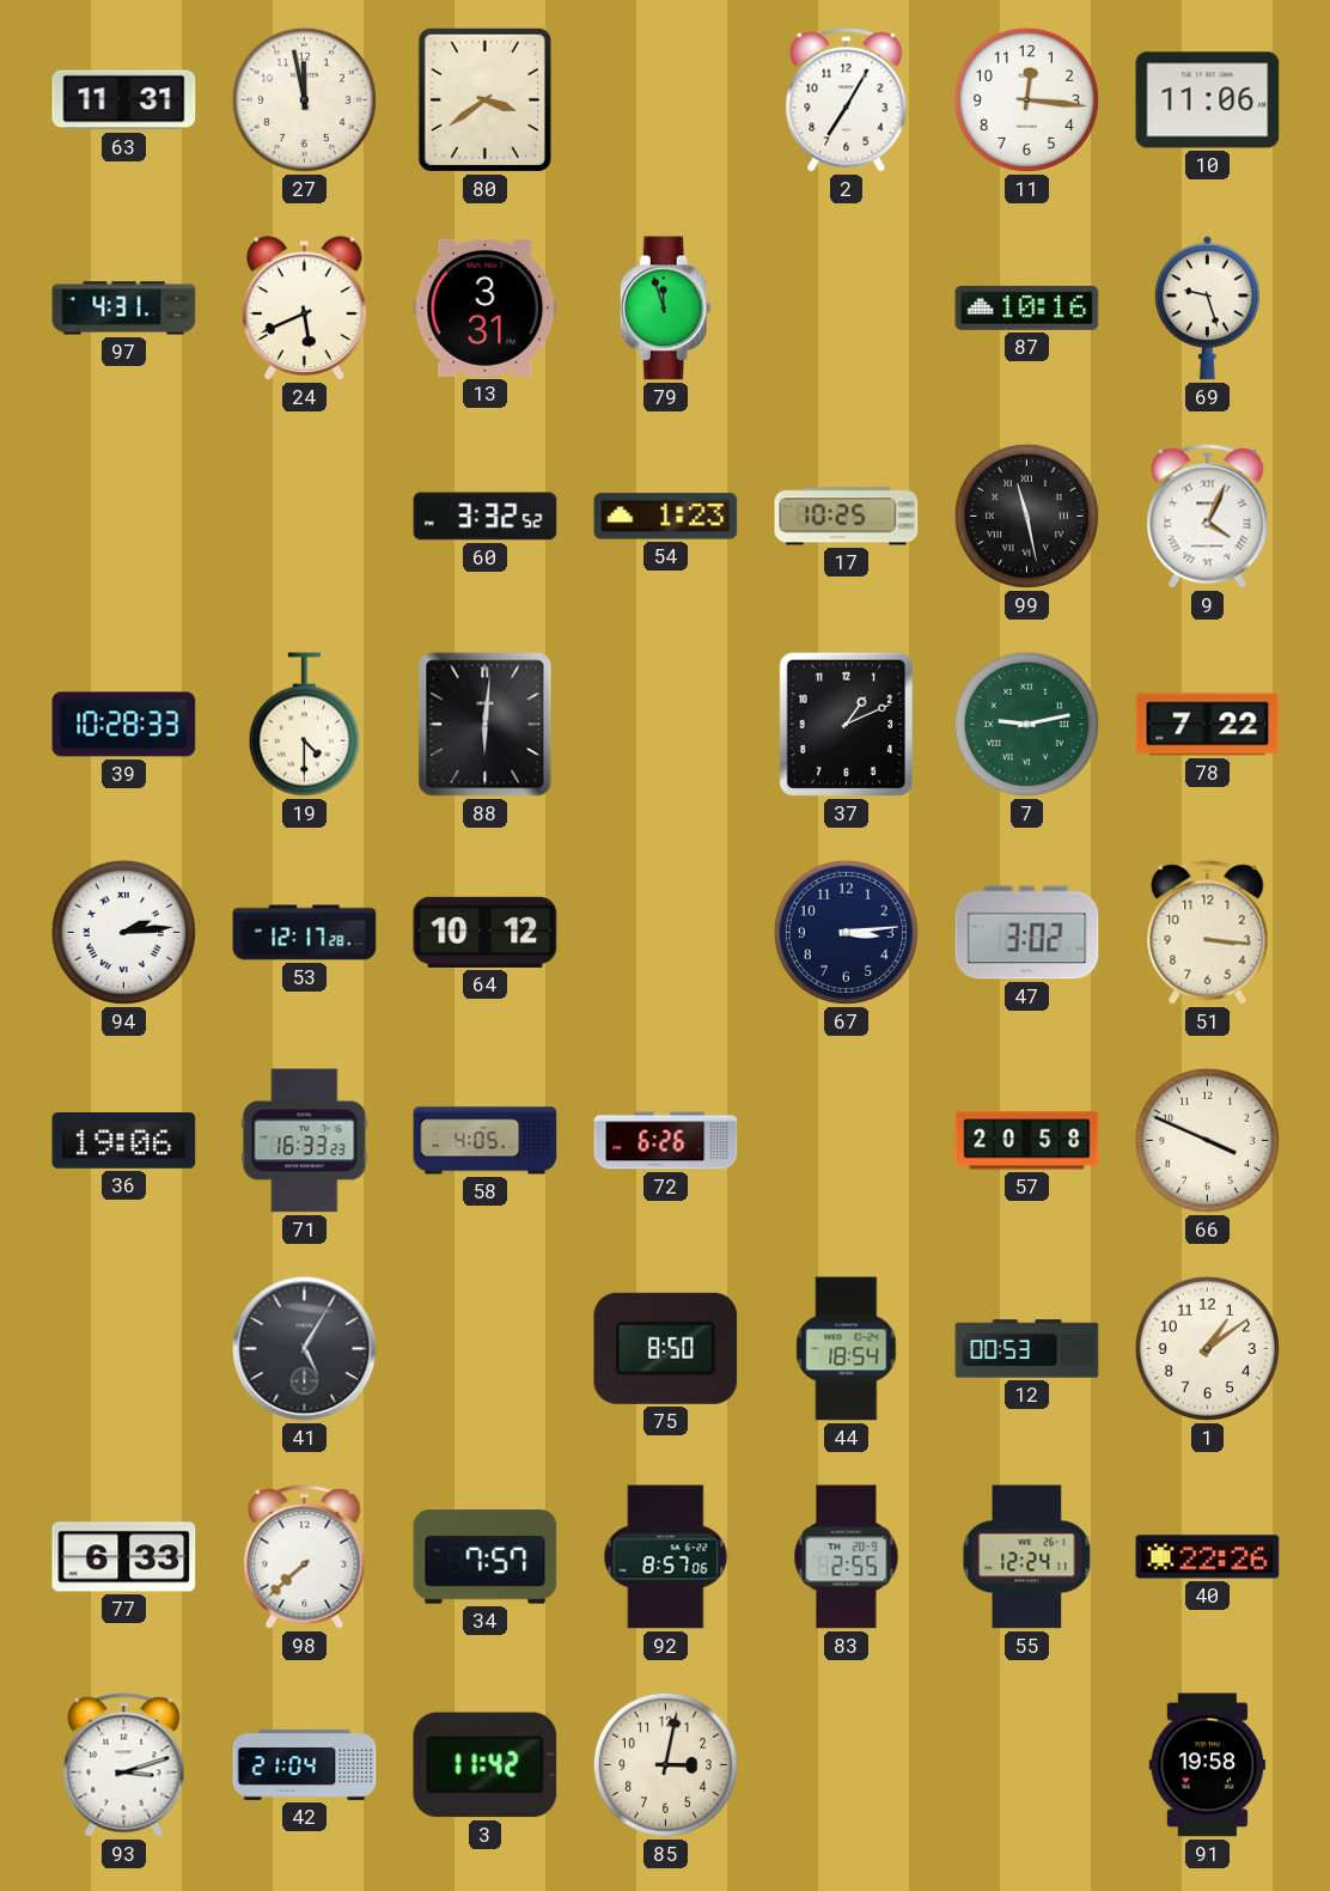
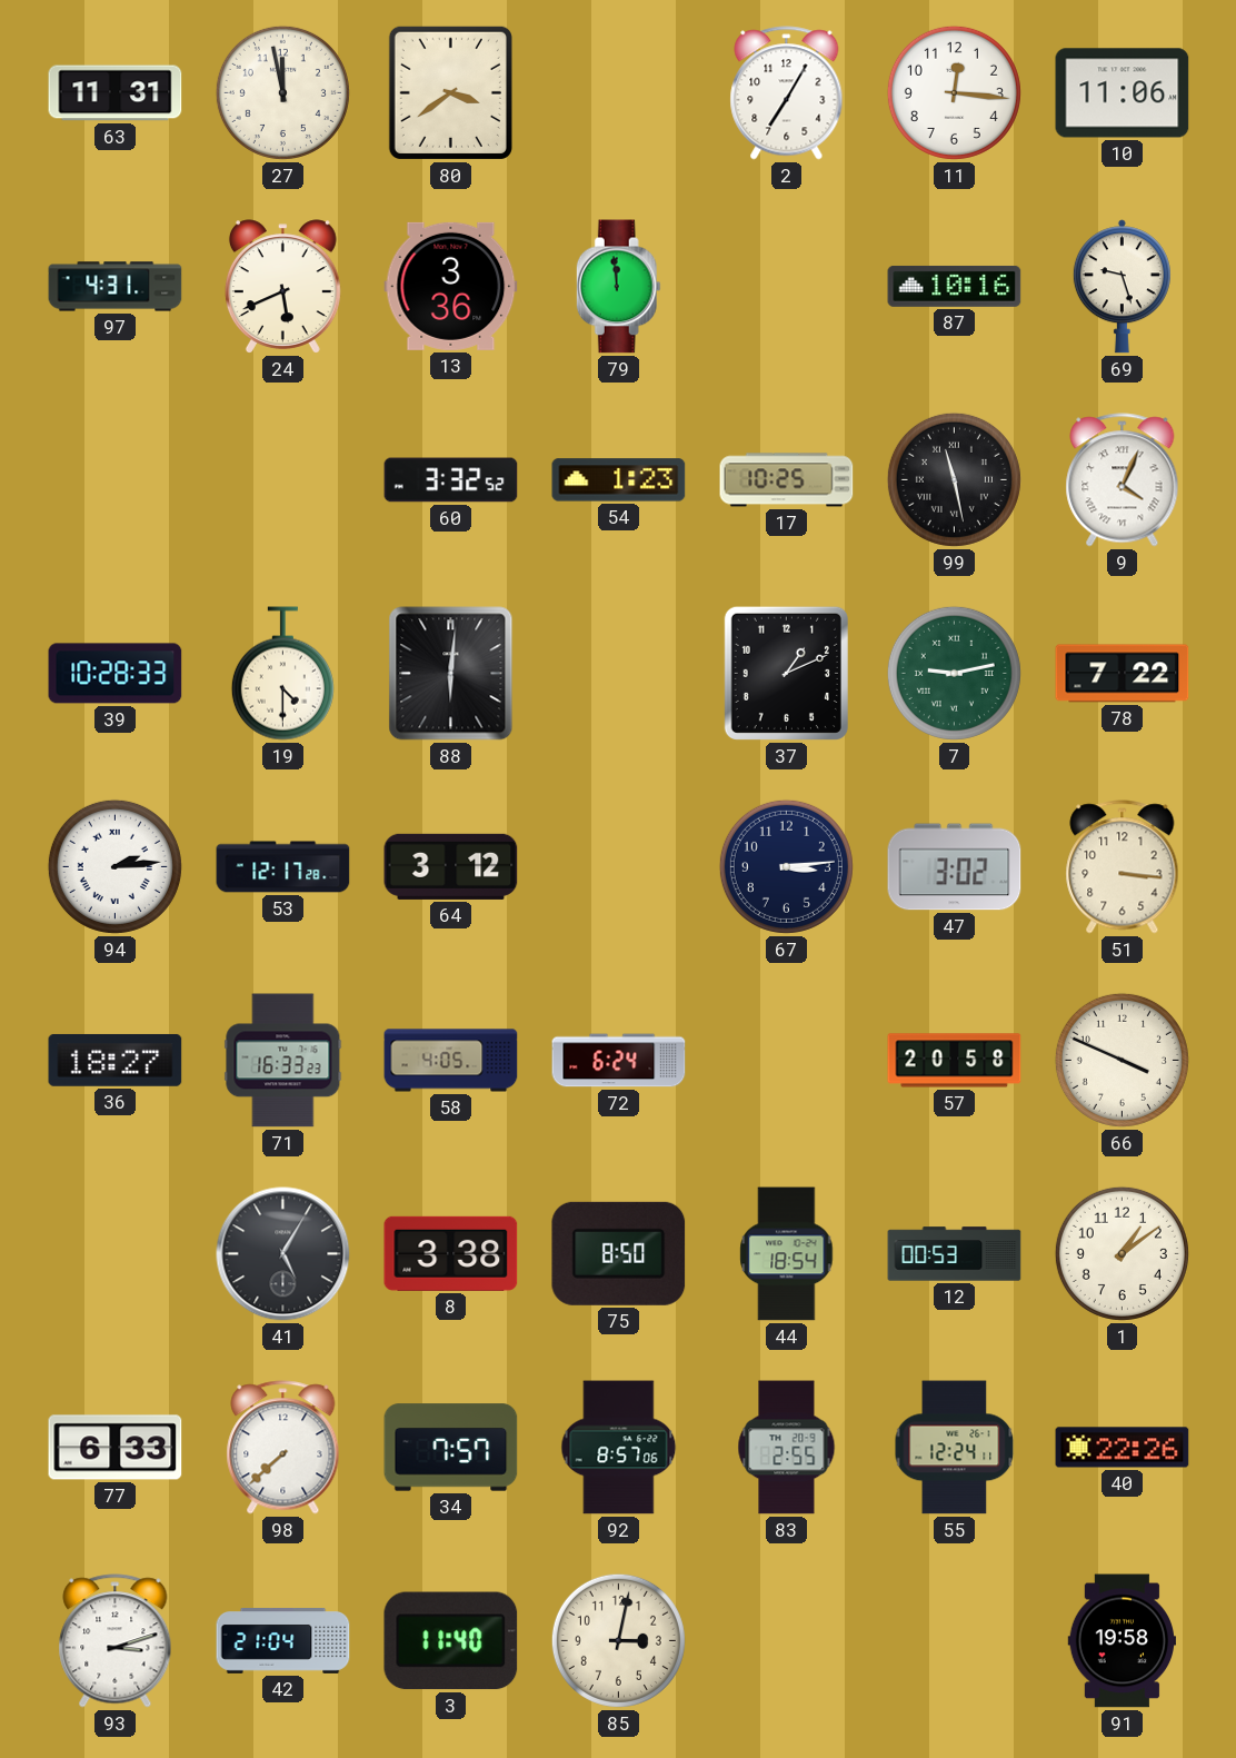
13: 3:31 -> 3:36
79: 11:57 -> 11:59
64: 10:12 -> 3:12
36: 19:06 -> 18:27
72: 6:26 -> 6:24
8: none -> 3:38
3: 11:42 -> 11:40
